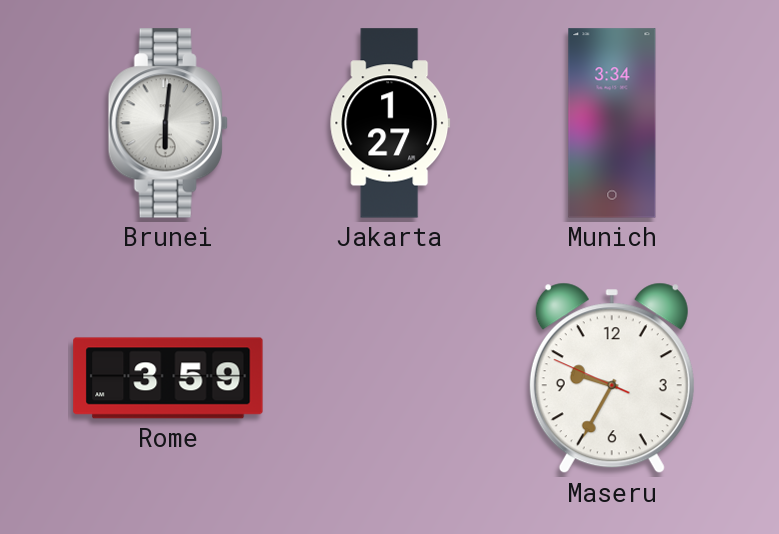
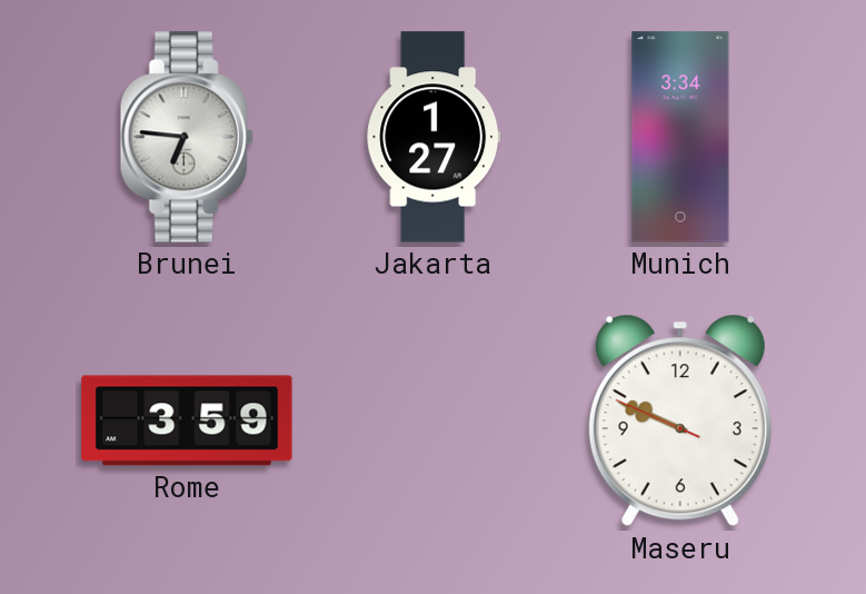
Brunei: 6:01 -> 6:46
Maseru: 9:34 -> 9:48
